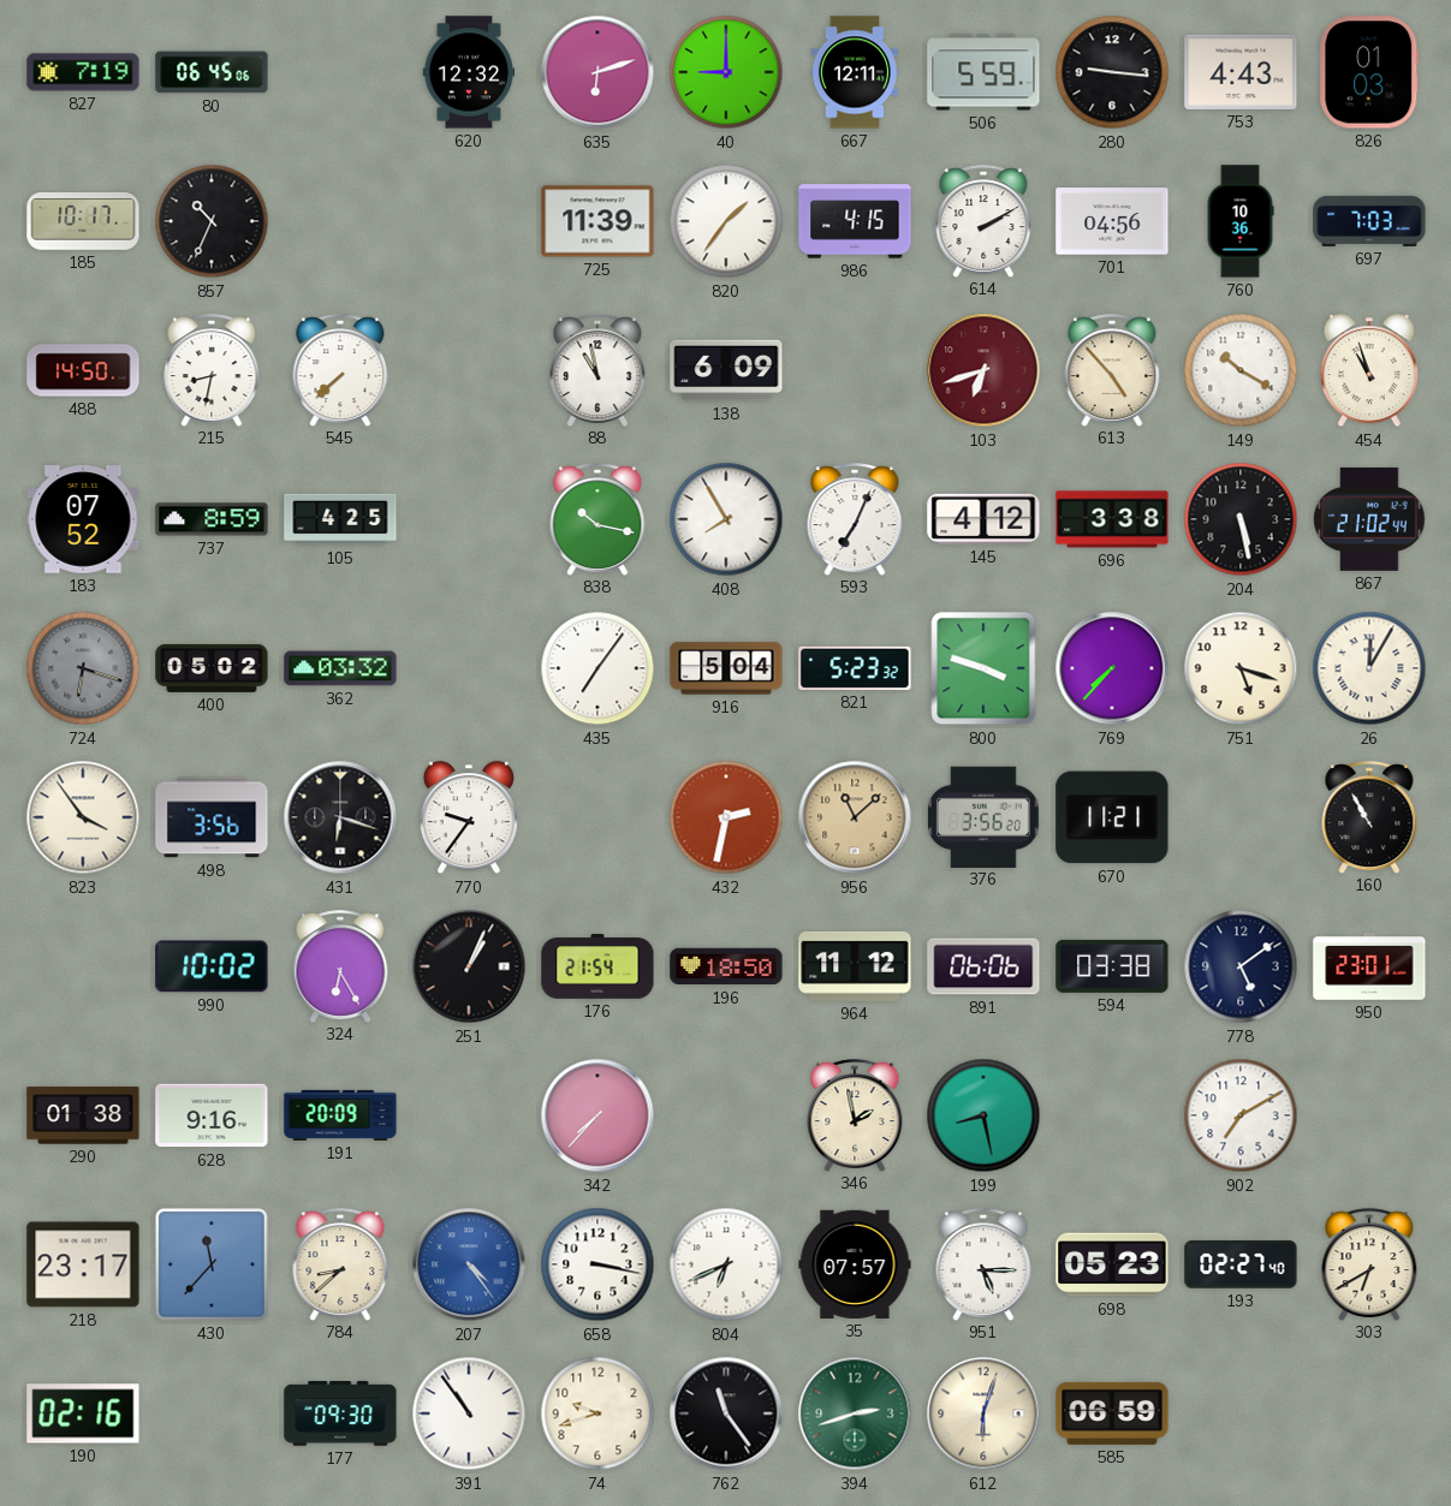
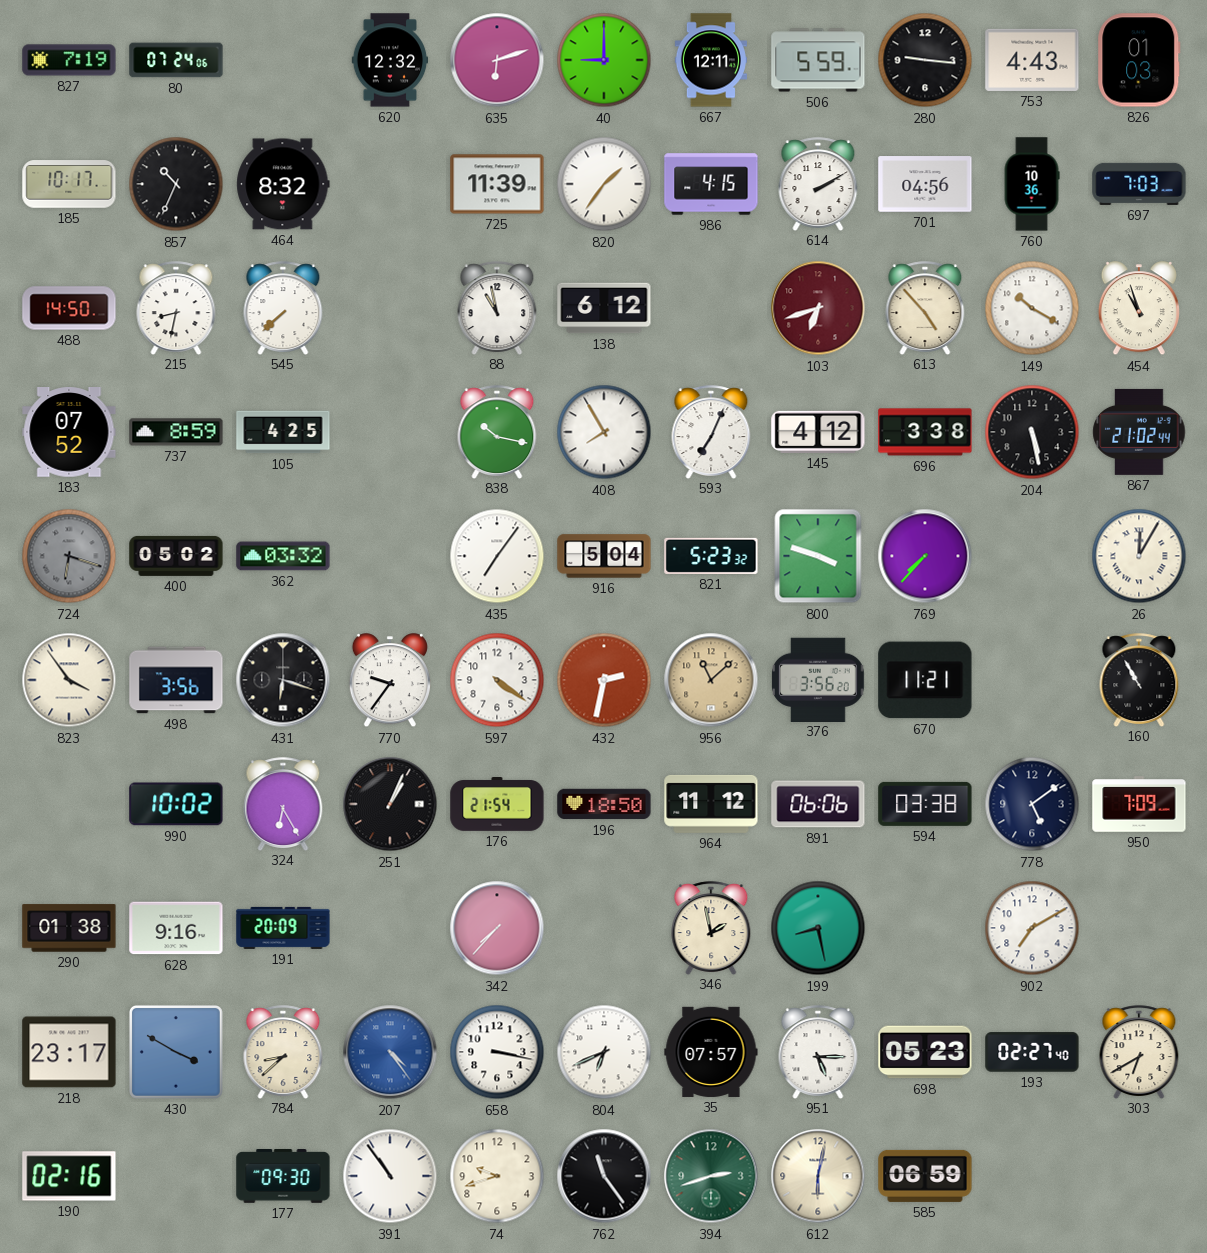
80: 06:45 -> 07:24
464: none -> 8:32
138: 6:09 -> 6:12
751: 5:18 -> none
597: none -> 4:21
950: 23:01 -> 7:09
430: 11:37 -> 3:50
612: 6:03 -> 6:02
